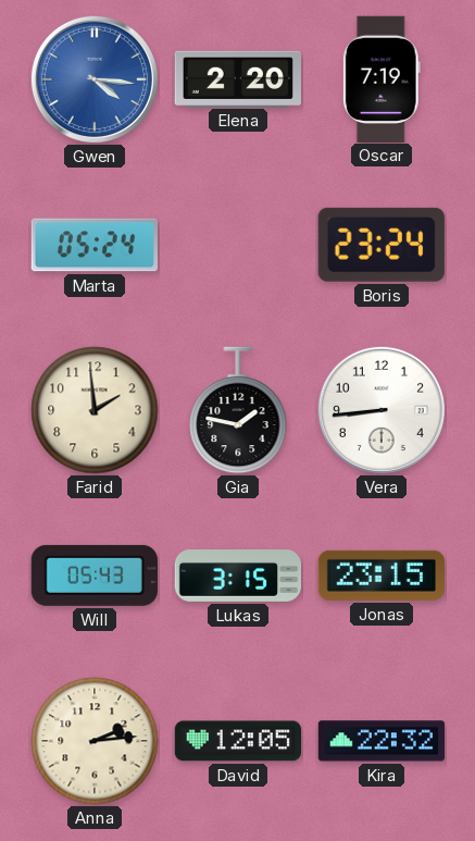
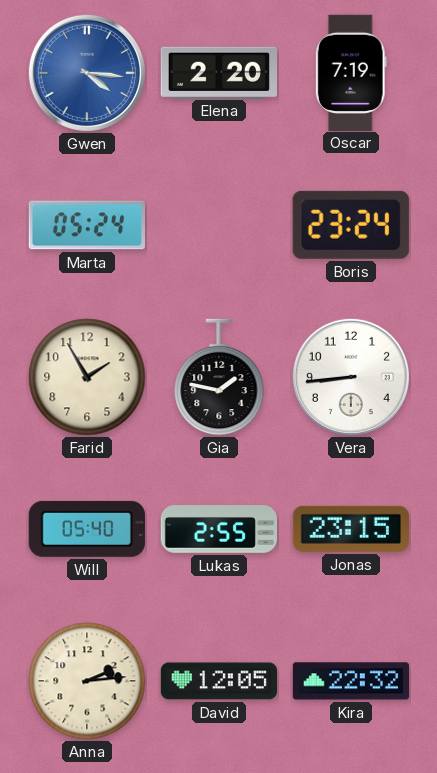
Farid: 1:59 -> 1:55
Will: 05:43 -> 05:40
Lukas: 3:15 -> 2:55
